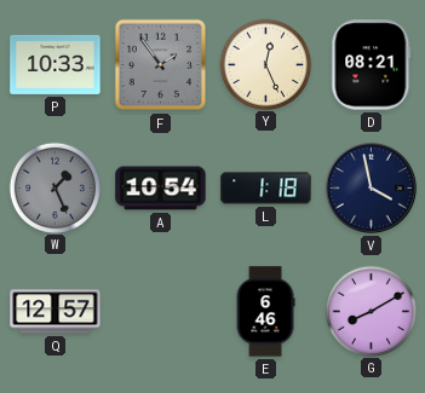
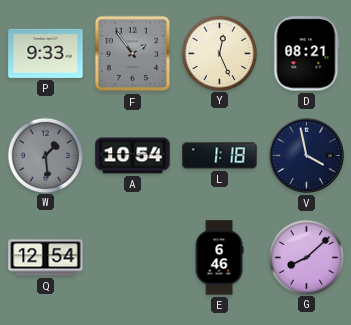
P: 10:33 -> 9:33
W: 1:26 -> 1:29
Q: 12:57 -> 12:54
G: 8:10 -> 8:08
